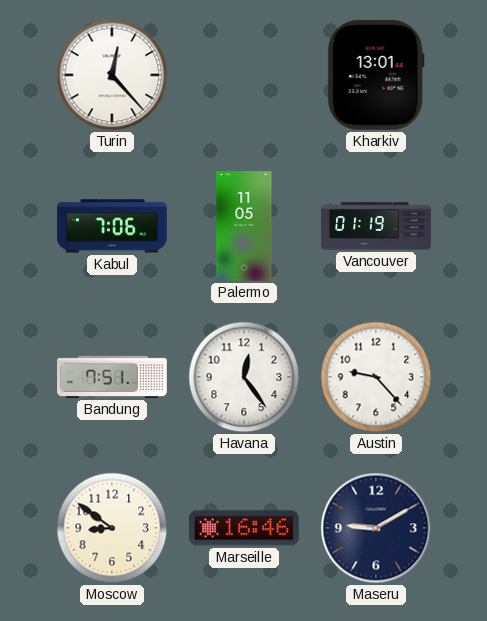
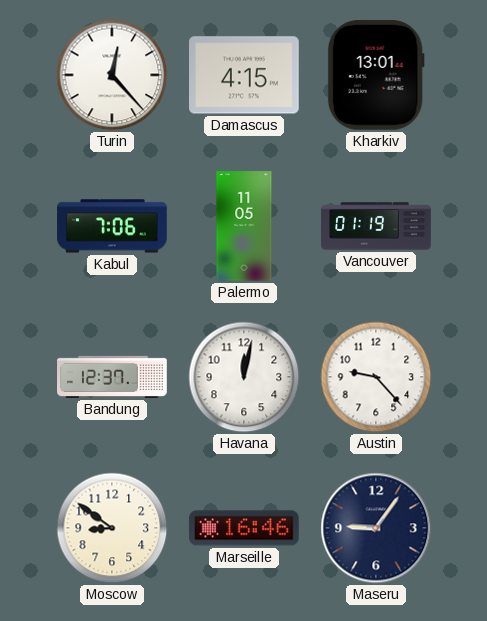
Damascus: none -> 4:15
Bandung: 7:51 -> 12:37
Havana: 12:24 -> 12:02
Maseru: 9:10 -> 9:06
